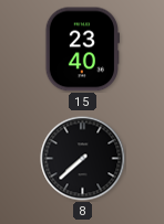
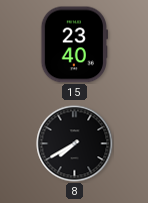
8: 7:38 -> 7:40
